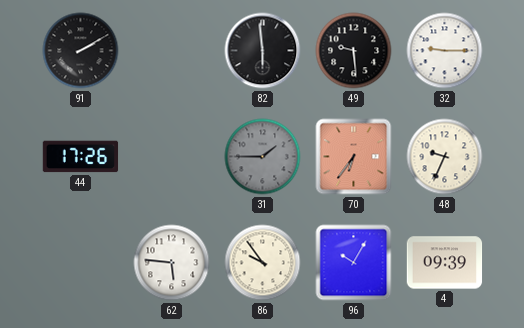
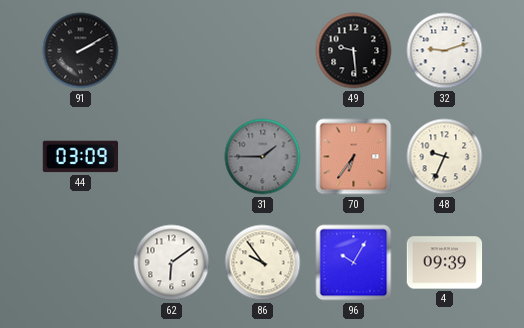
82: 5:59 -> none
32: 9:15 -> 9:12
44: 17:26 -> 03:09
62: 5:46 -> 6:09
